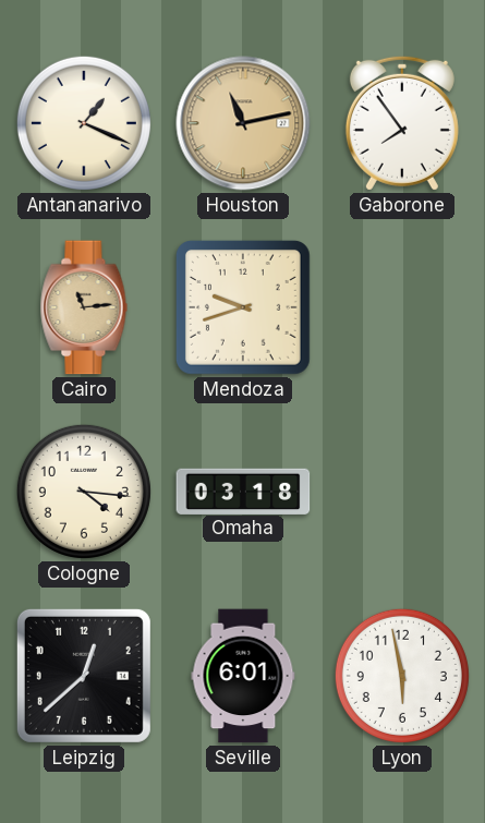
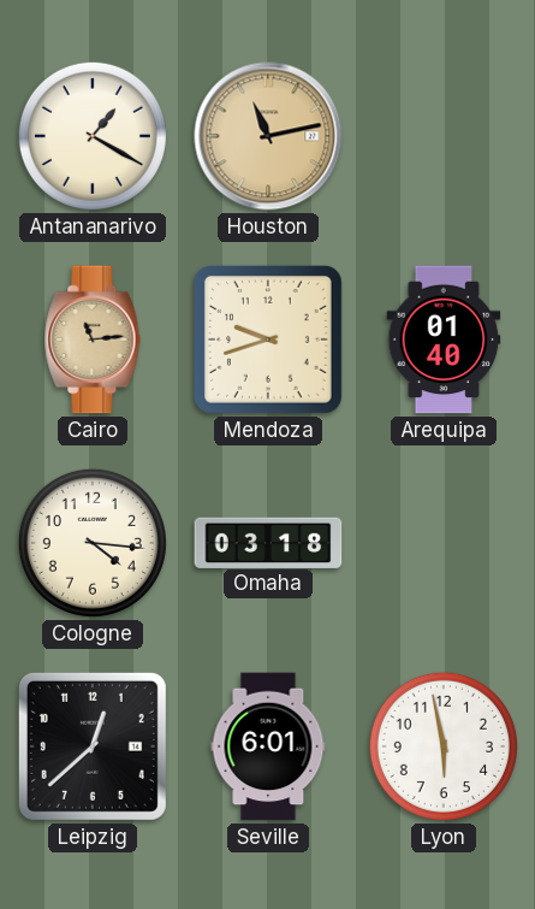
Antananarivo: 1:19 -> 1:20
Gaborone: 7:54 -> none
Arequipa: none -> 01:40
